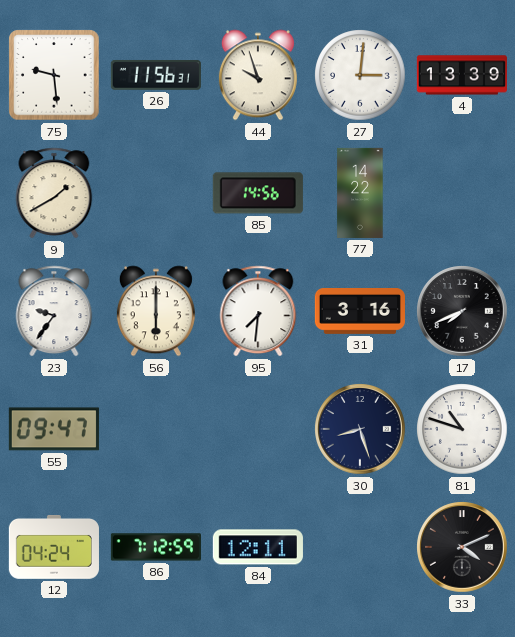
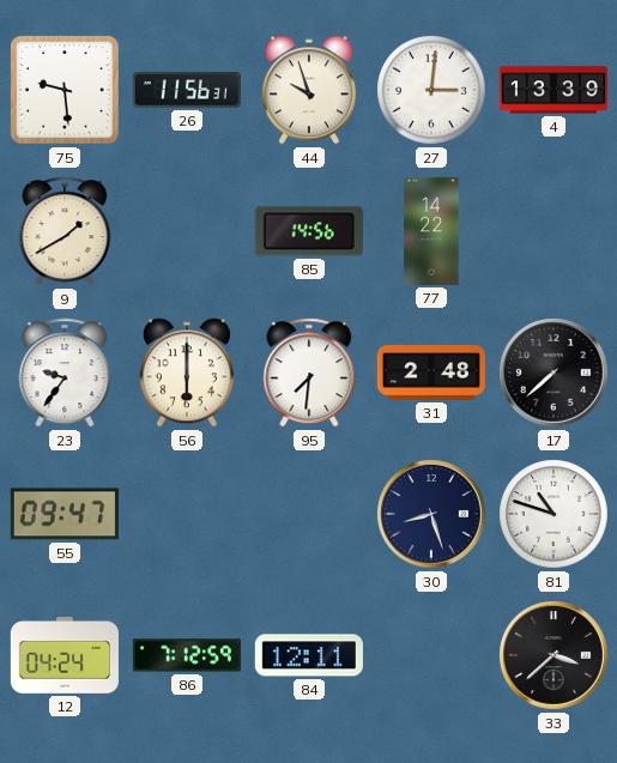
31: 3:16 -> 2:48
17: 7:41 -> 7:38
33: 4:11 -> 3:38
